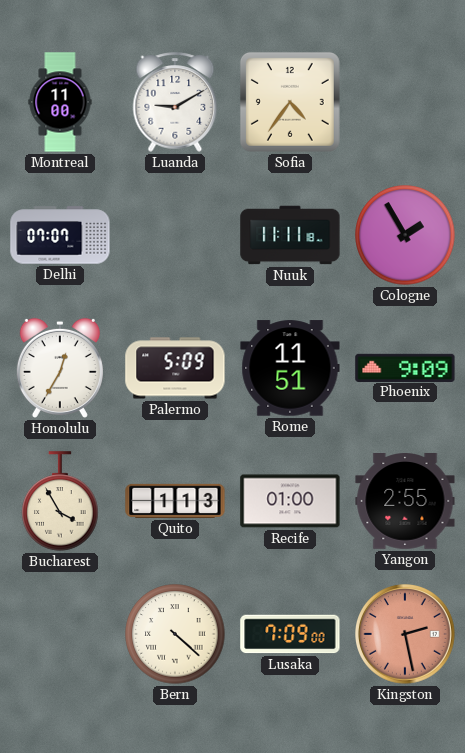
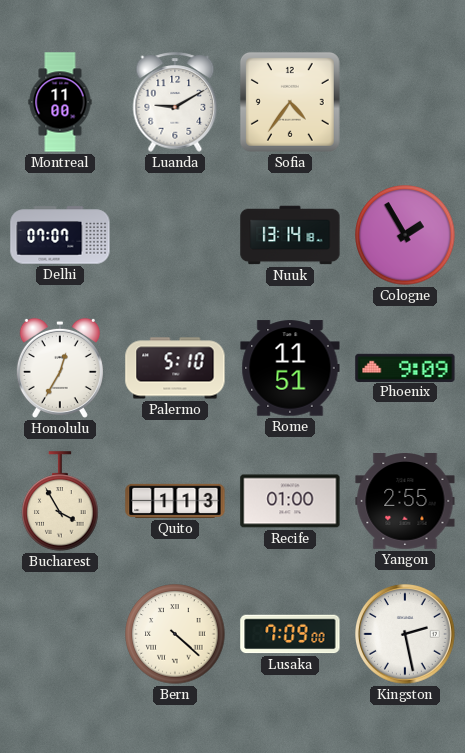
Nuuk: 11:11 -> 13:14
Palermo: 5:09 -> 5:10
Kingston dial: salmon -> white
